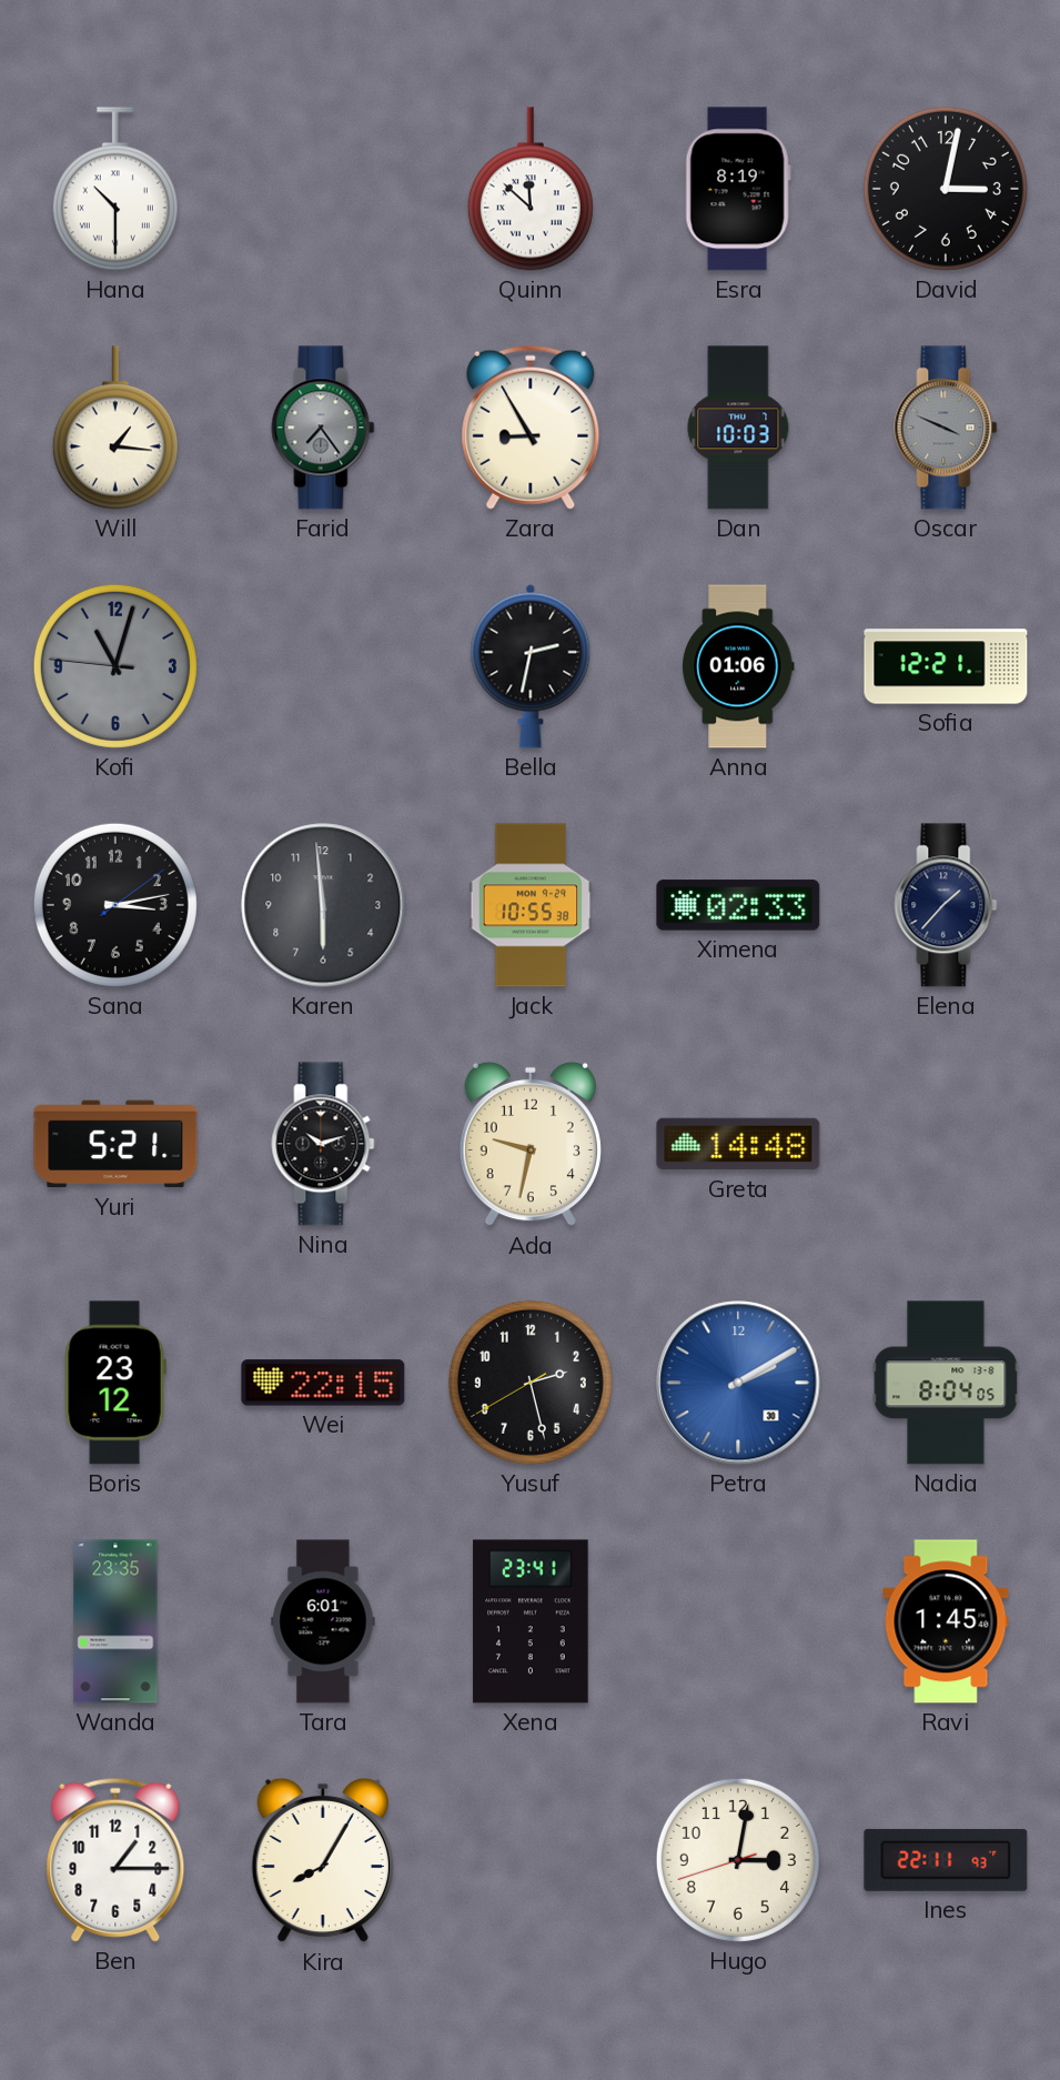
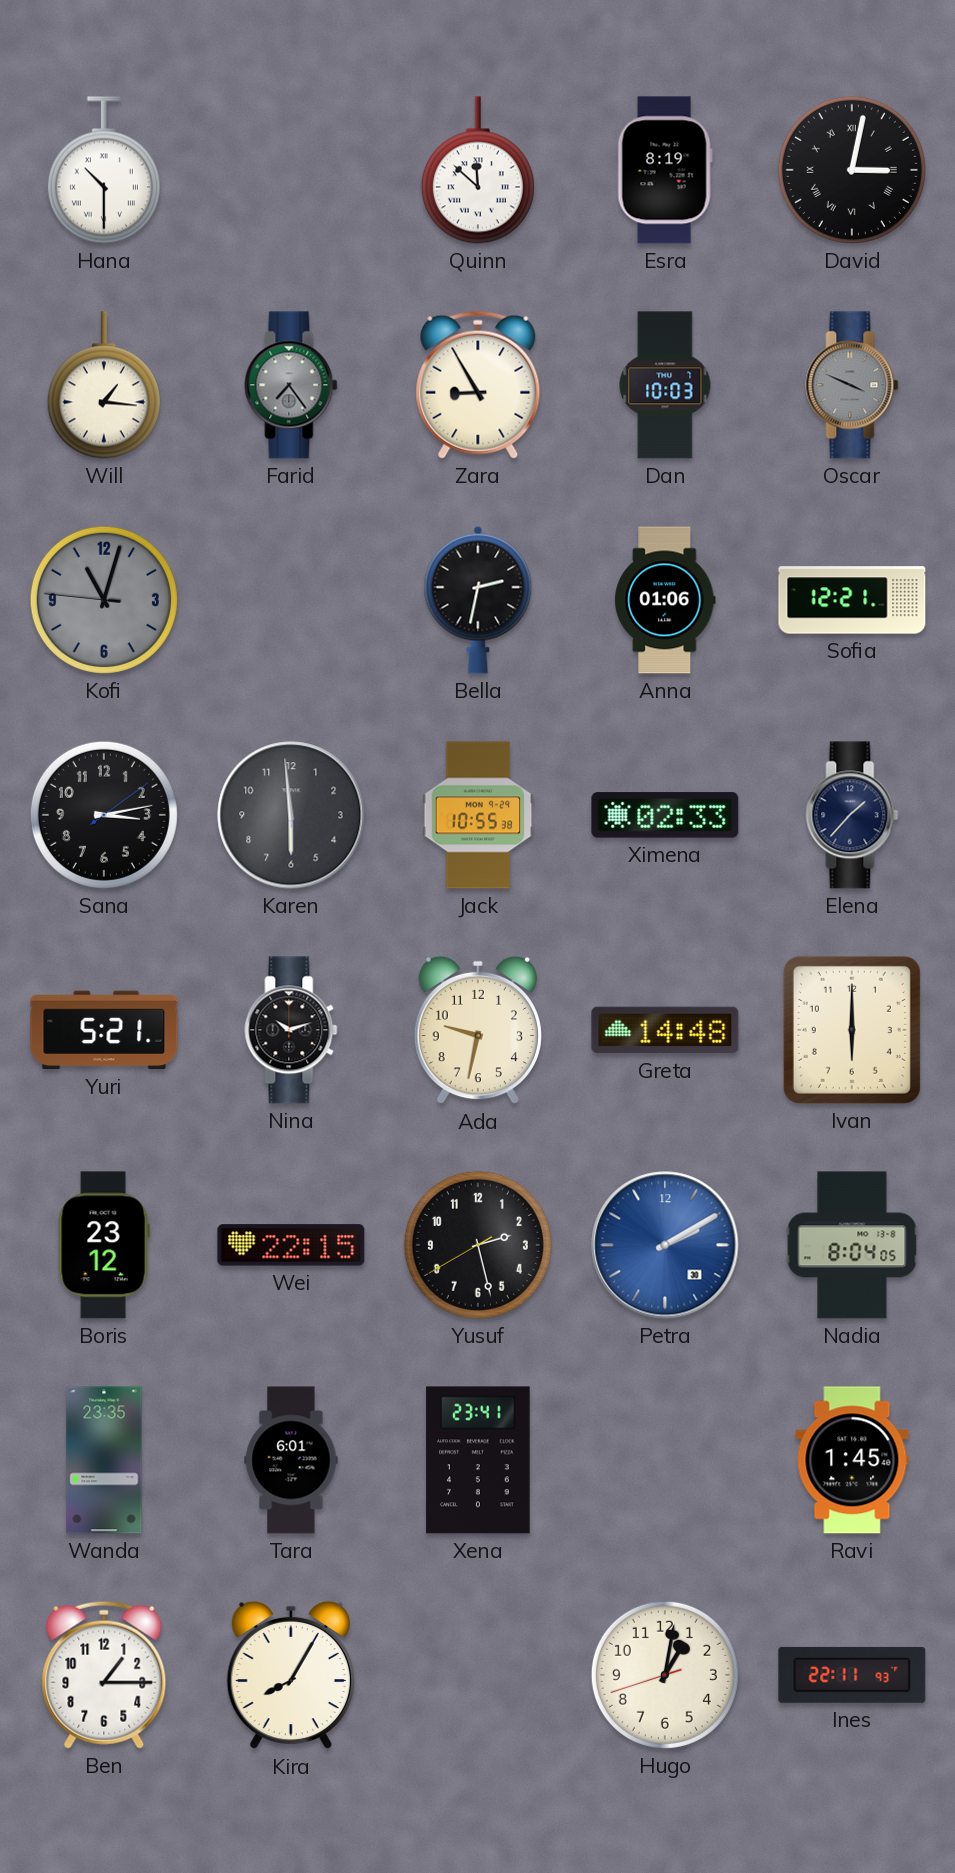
David numerals: Arabic -> Roman
Ivan: none -> 6:00
Hugo: 3:01 -> 1:01
